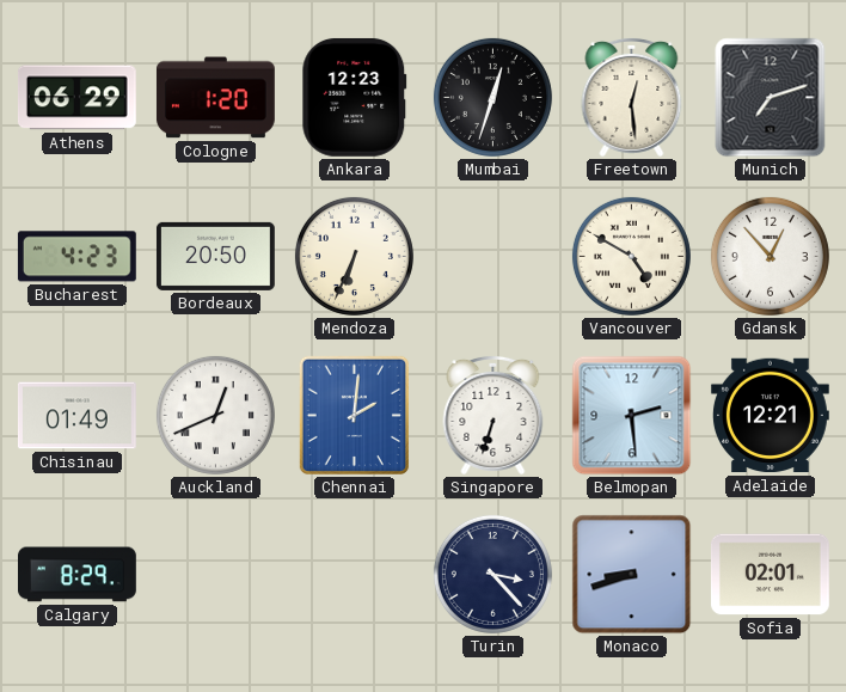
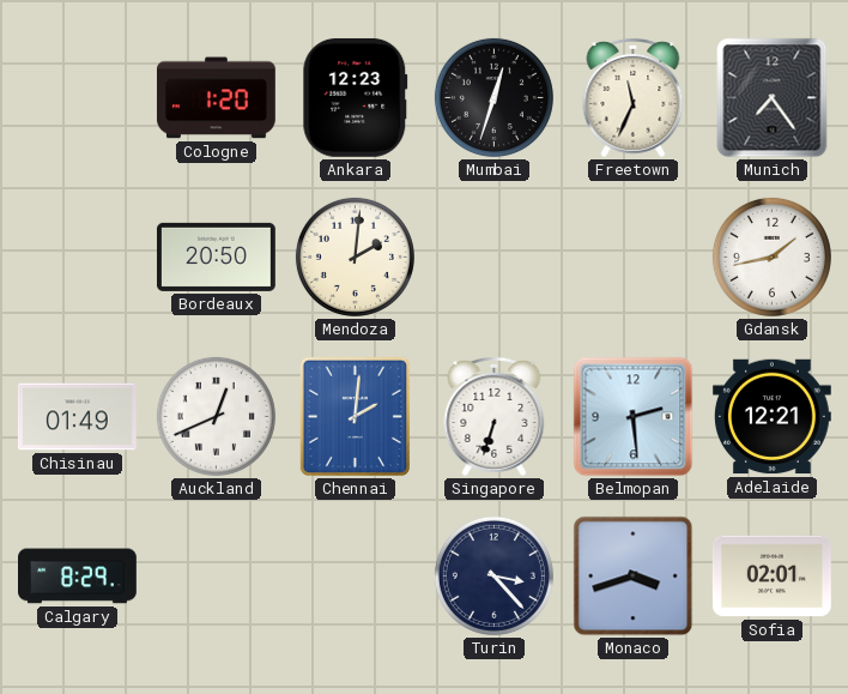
Athens: 06:29 -> none
Freetown: 12:29 -> 11:34
Munich: 7:12 -> 7:24
Bucharest: 4:23 -> none
Mendoza: 6:34 -> 2:01
Vancouver: 4:50 -> none
Gdansk: 12:53 -> 1:43
Monaco: 8:42 -> 3:42
